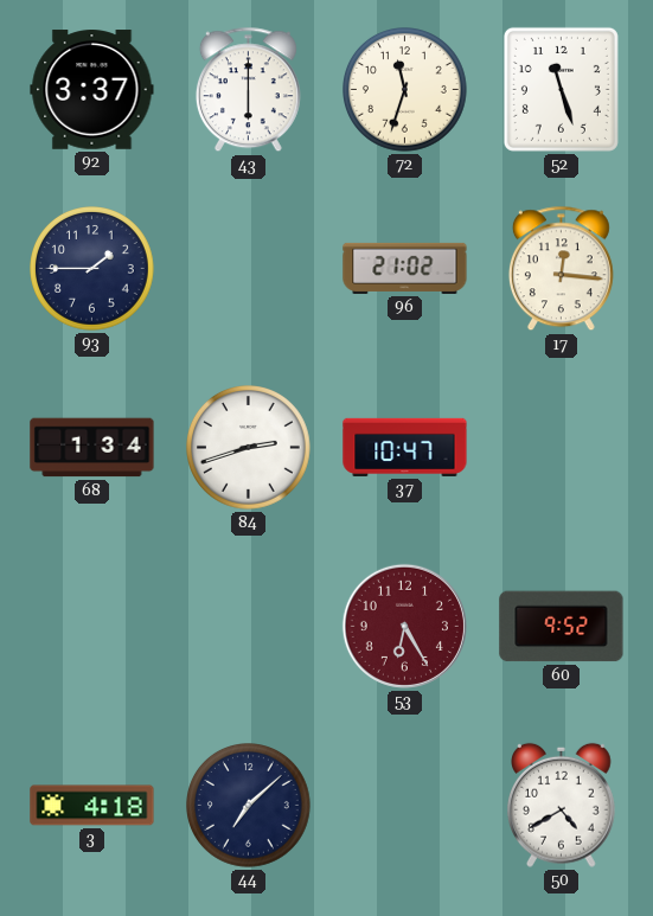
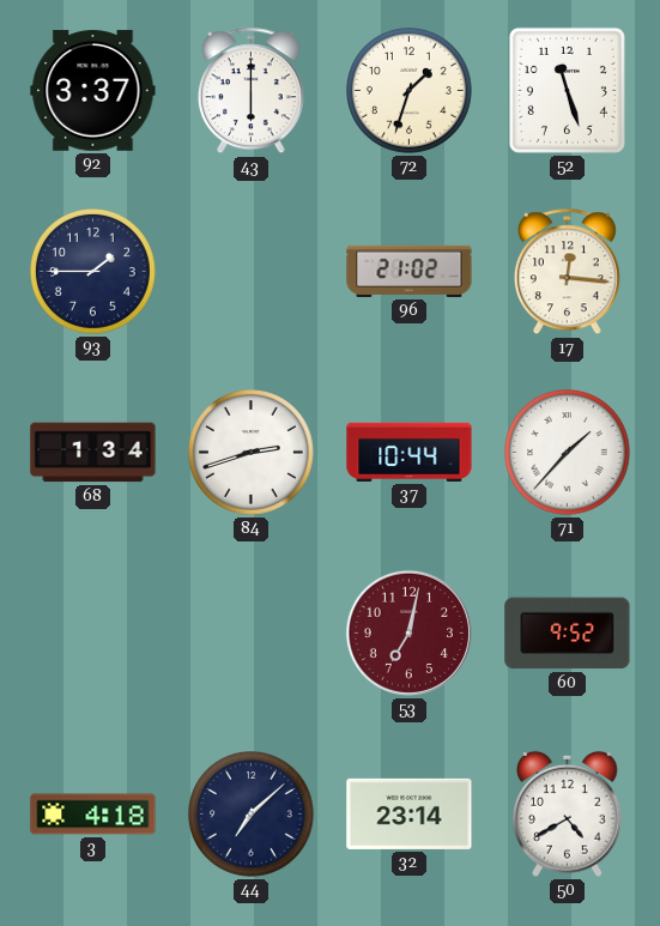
72: 11:33 -> 1:33
37: 10:47 -> 10:44
71: none -> 1:37
53: 6:25 -> 7:02
32: none -> 23:14
